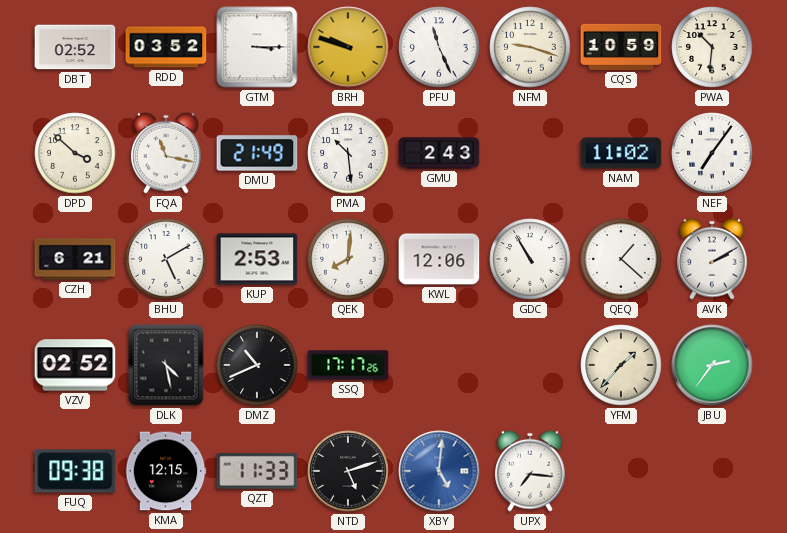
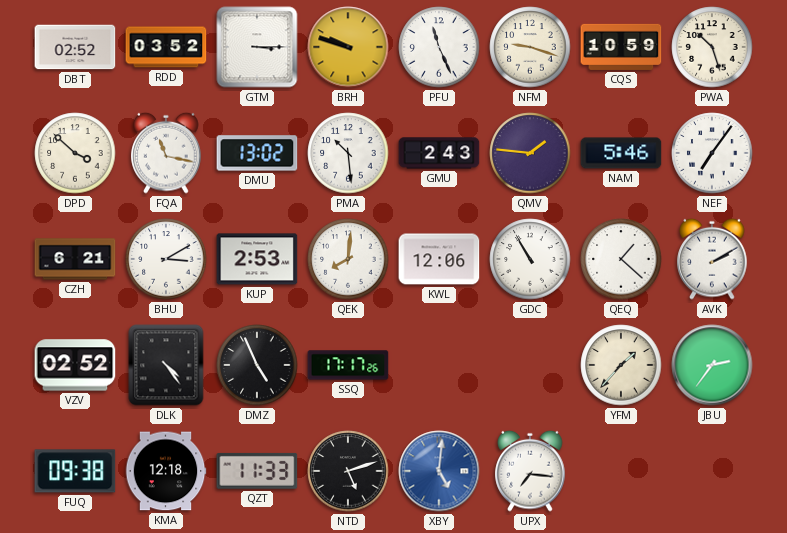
PWA: 10:31 -> 10:27
DMU: 21:49 -> 13:02
QMV: none -> 1:46
NAM: 11:02 -> 5:46
BHU: 5:10 -> 3:10
DLK: 4:28 -> 4:24
DMZ: 10:41 -> 4:56
KMA: 12:15 -> 12:18
